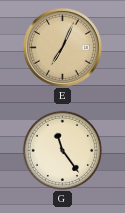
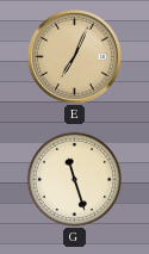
G: 11:24 -> 11:27
